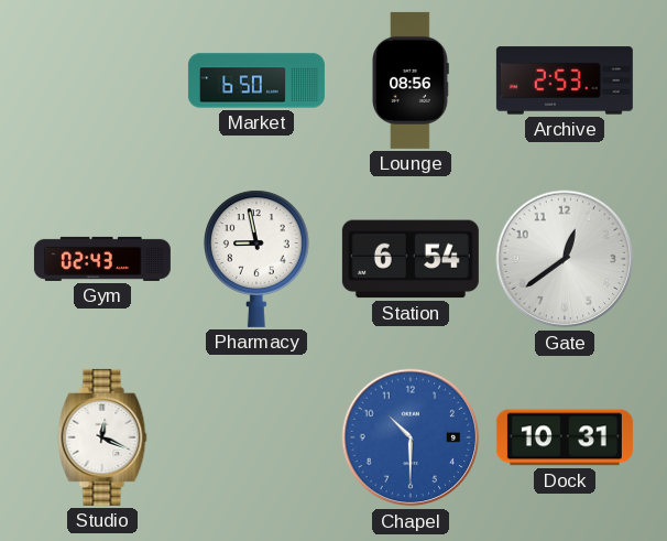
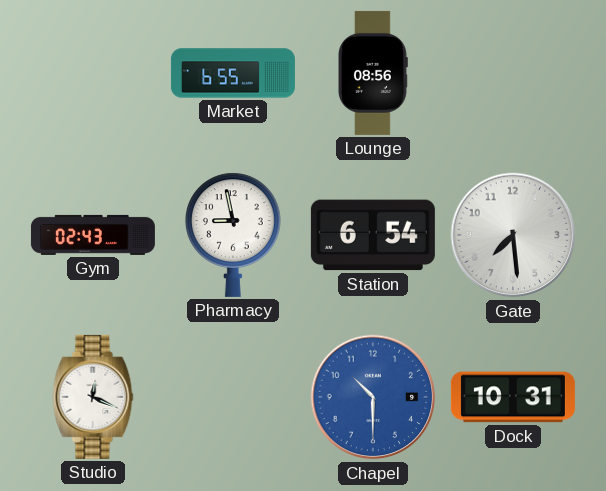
Market: 6:50 -> 6:55
Archive: 2:53 -> none
Gate: 12:39 -> 7:29
